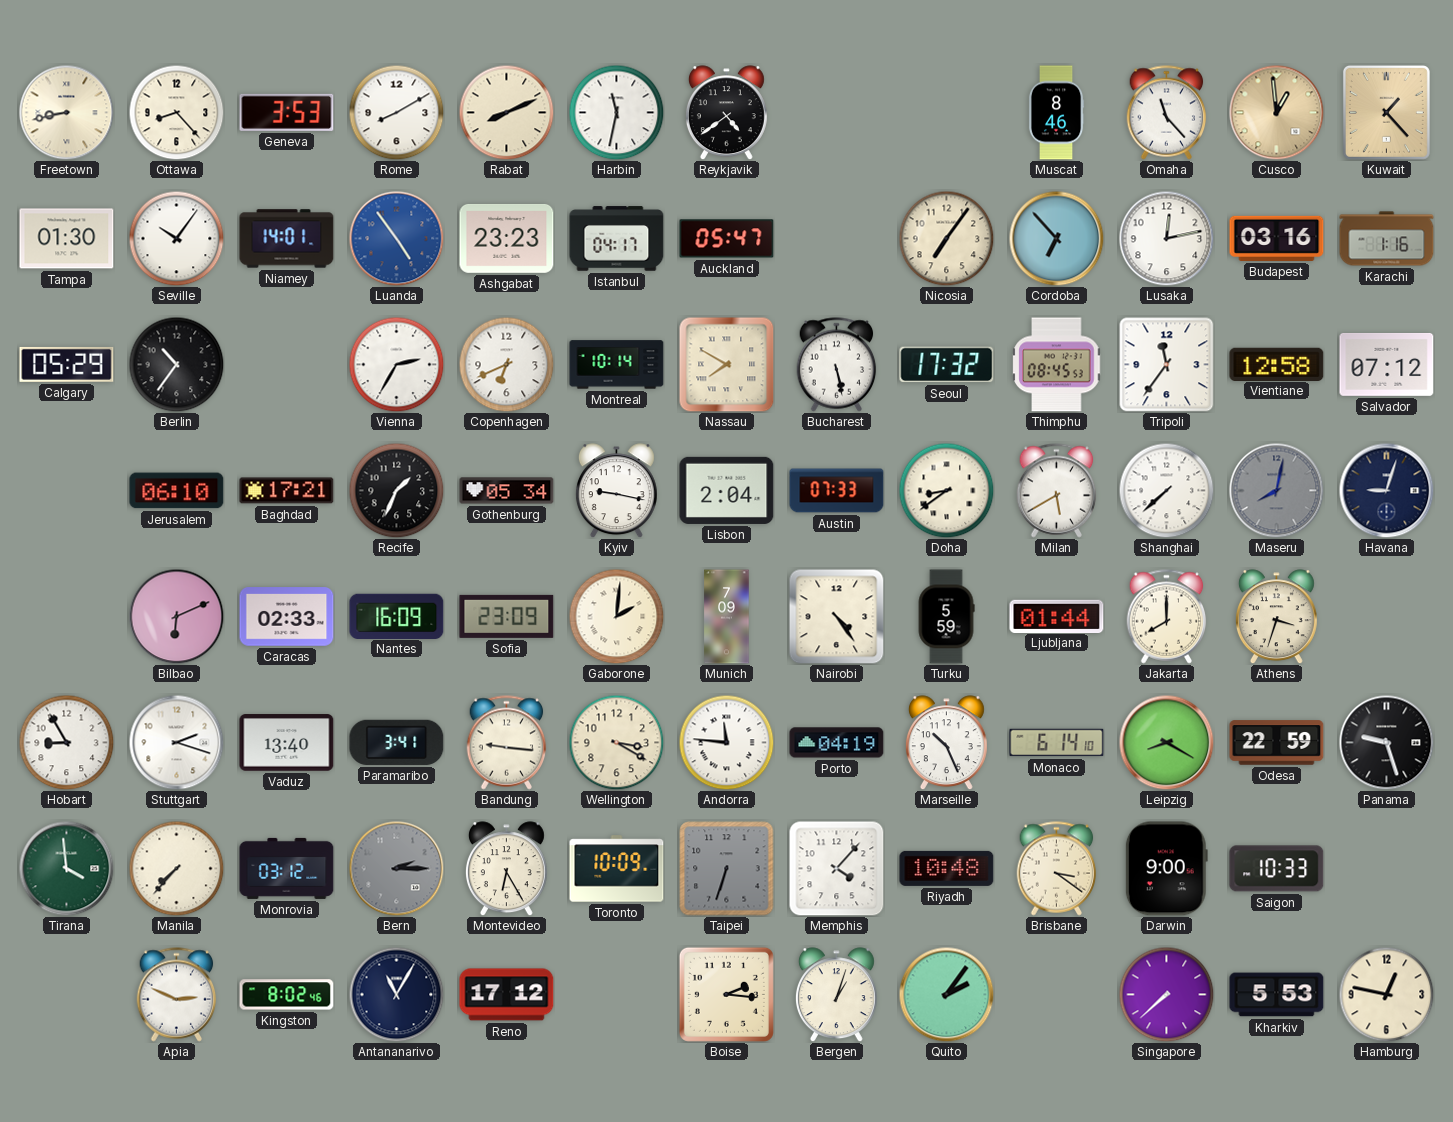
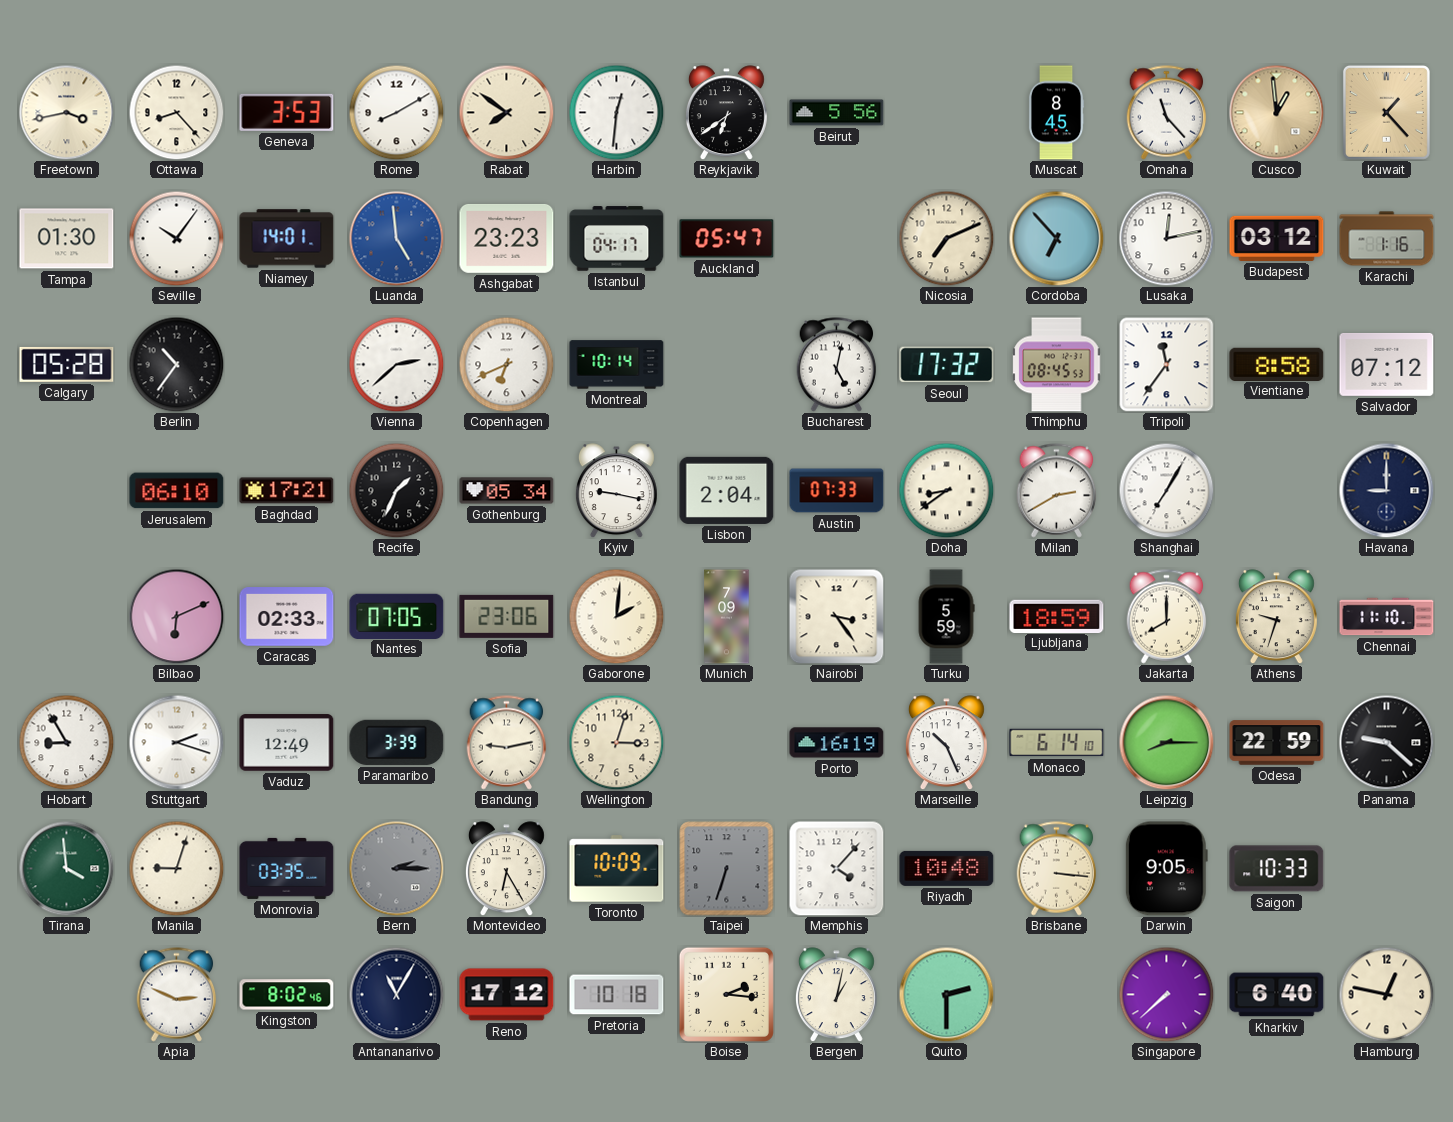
Freetown: 8:43 -> 3:43
Rabat: 8:11 -> 7:51
Harbin: 11:32 -> 12:31
Reykjavik: 4:39 -> 6:39
Beirut: none -> 5:56
Muscat: 8:46 -> 8:45
Luanda: 4:54 -> 4:59
Nicosia: 7:06 -> 7:11
Budapest: 03:16 -> 03:12
Calgary: 05:29 -> 05:28
Vienna: 2:35 -> 2:38
Nassau: 7:50 -> none
Bucharest: 5:28 -> 5:02
Vientiane: 12:58 -> 8:58
Milan: 5:40 -> 2:40
Shanghai: 7:38 -> 7:05
Maseru: 8:02 -> none
Havana: 9:03 -> 9:00
Nantes: 16:09 -> 07:05
Sofia: 23:09 -> 23:06
Nairobi: 4:24 -> 3:24
Ljubljana: 01:44 -> 18:59
Athens: 3:33 -> 9:33
Chennai: none -> 11:10
Vaduz: 13:40 -> 12:49
Paramaribo: 3:41 -> 3:39
Bandung: 9:16 -> 9:13
Wellington: 3:20 -> 3:03
Andorra: 11:46 -> none
Porto: 04:19 -> 16:19
Leipzig: 8:20 -> 8:15
Panama: 9:27 -> 9:22
Manila: 7:37 -> 9:03
Monrovia: 03:12 -> 03:35
Brisbane: 3:21 -> 3:16
Darwin: 9:00 -> 9:05
Pretoria: none -> 10:18
Bergen: 1:03 -> 1:02
Quito: 2:06 -> 2:30
Kharkiv: 5:53 -> 6:40
